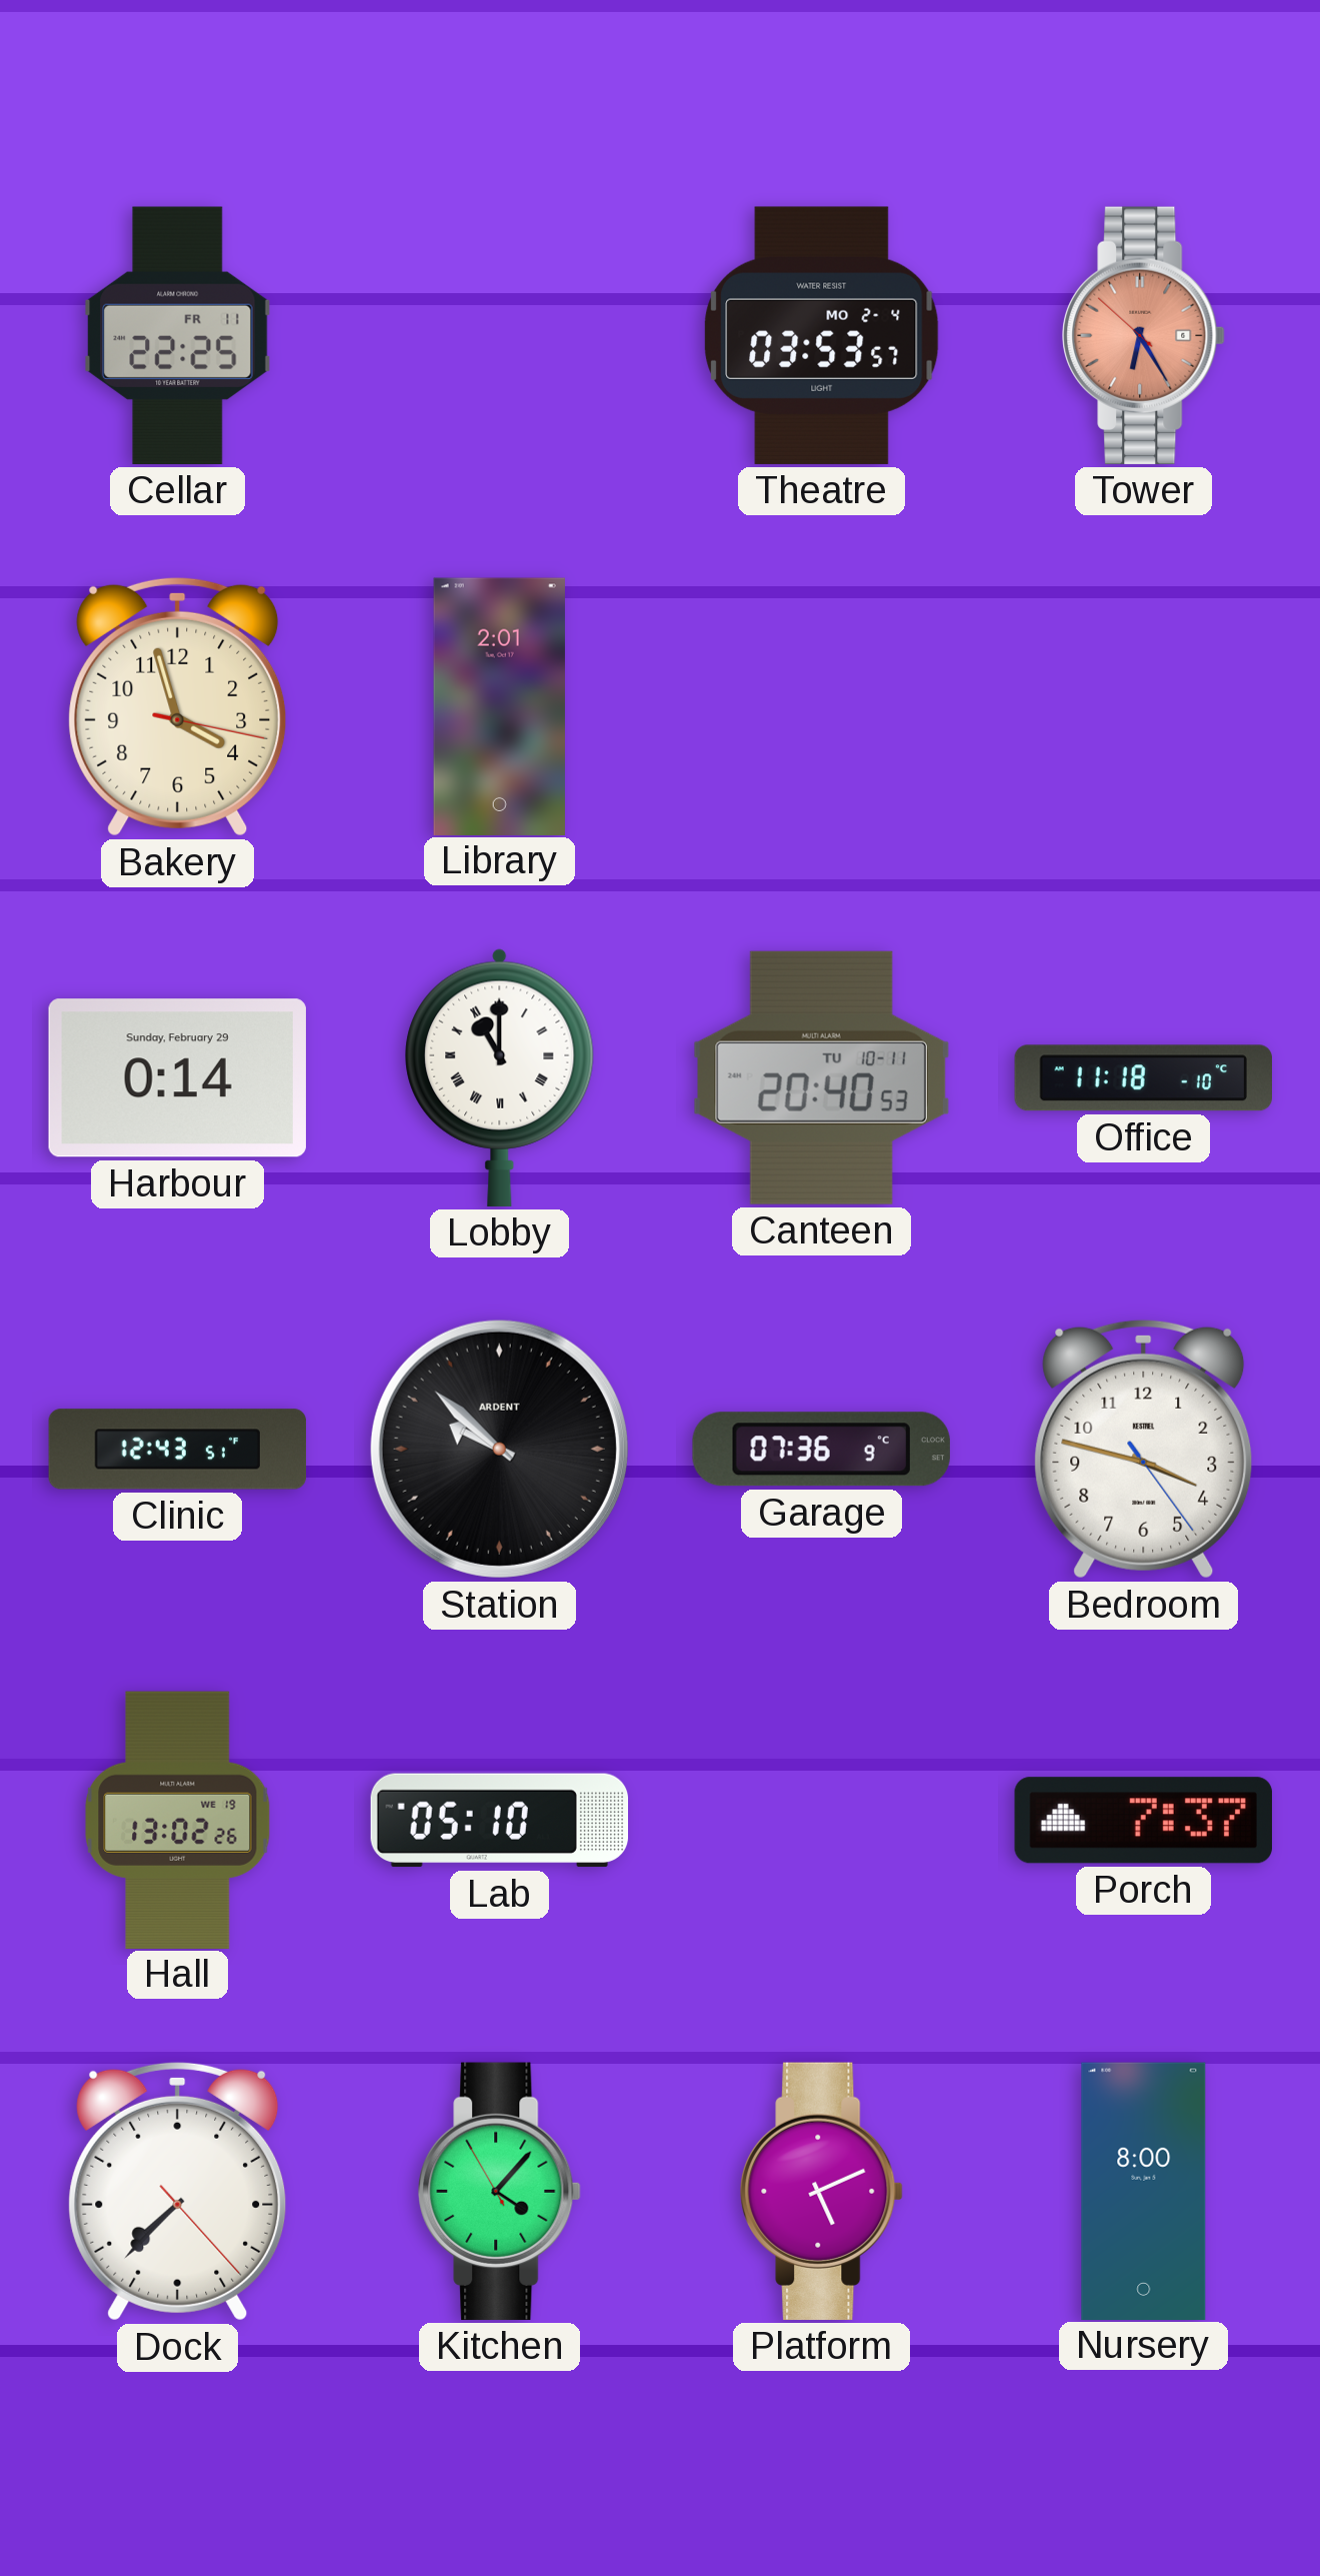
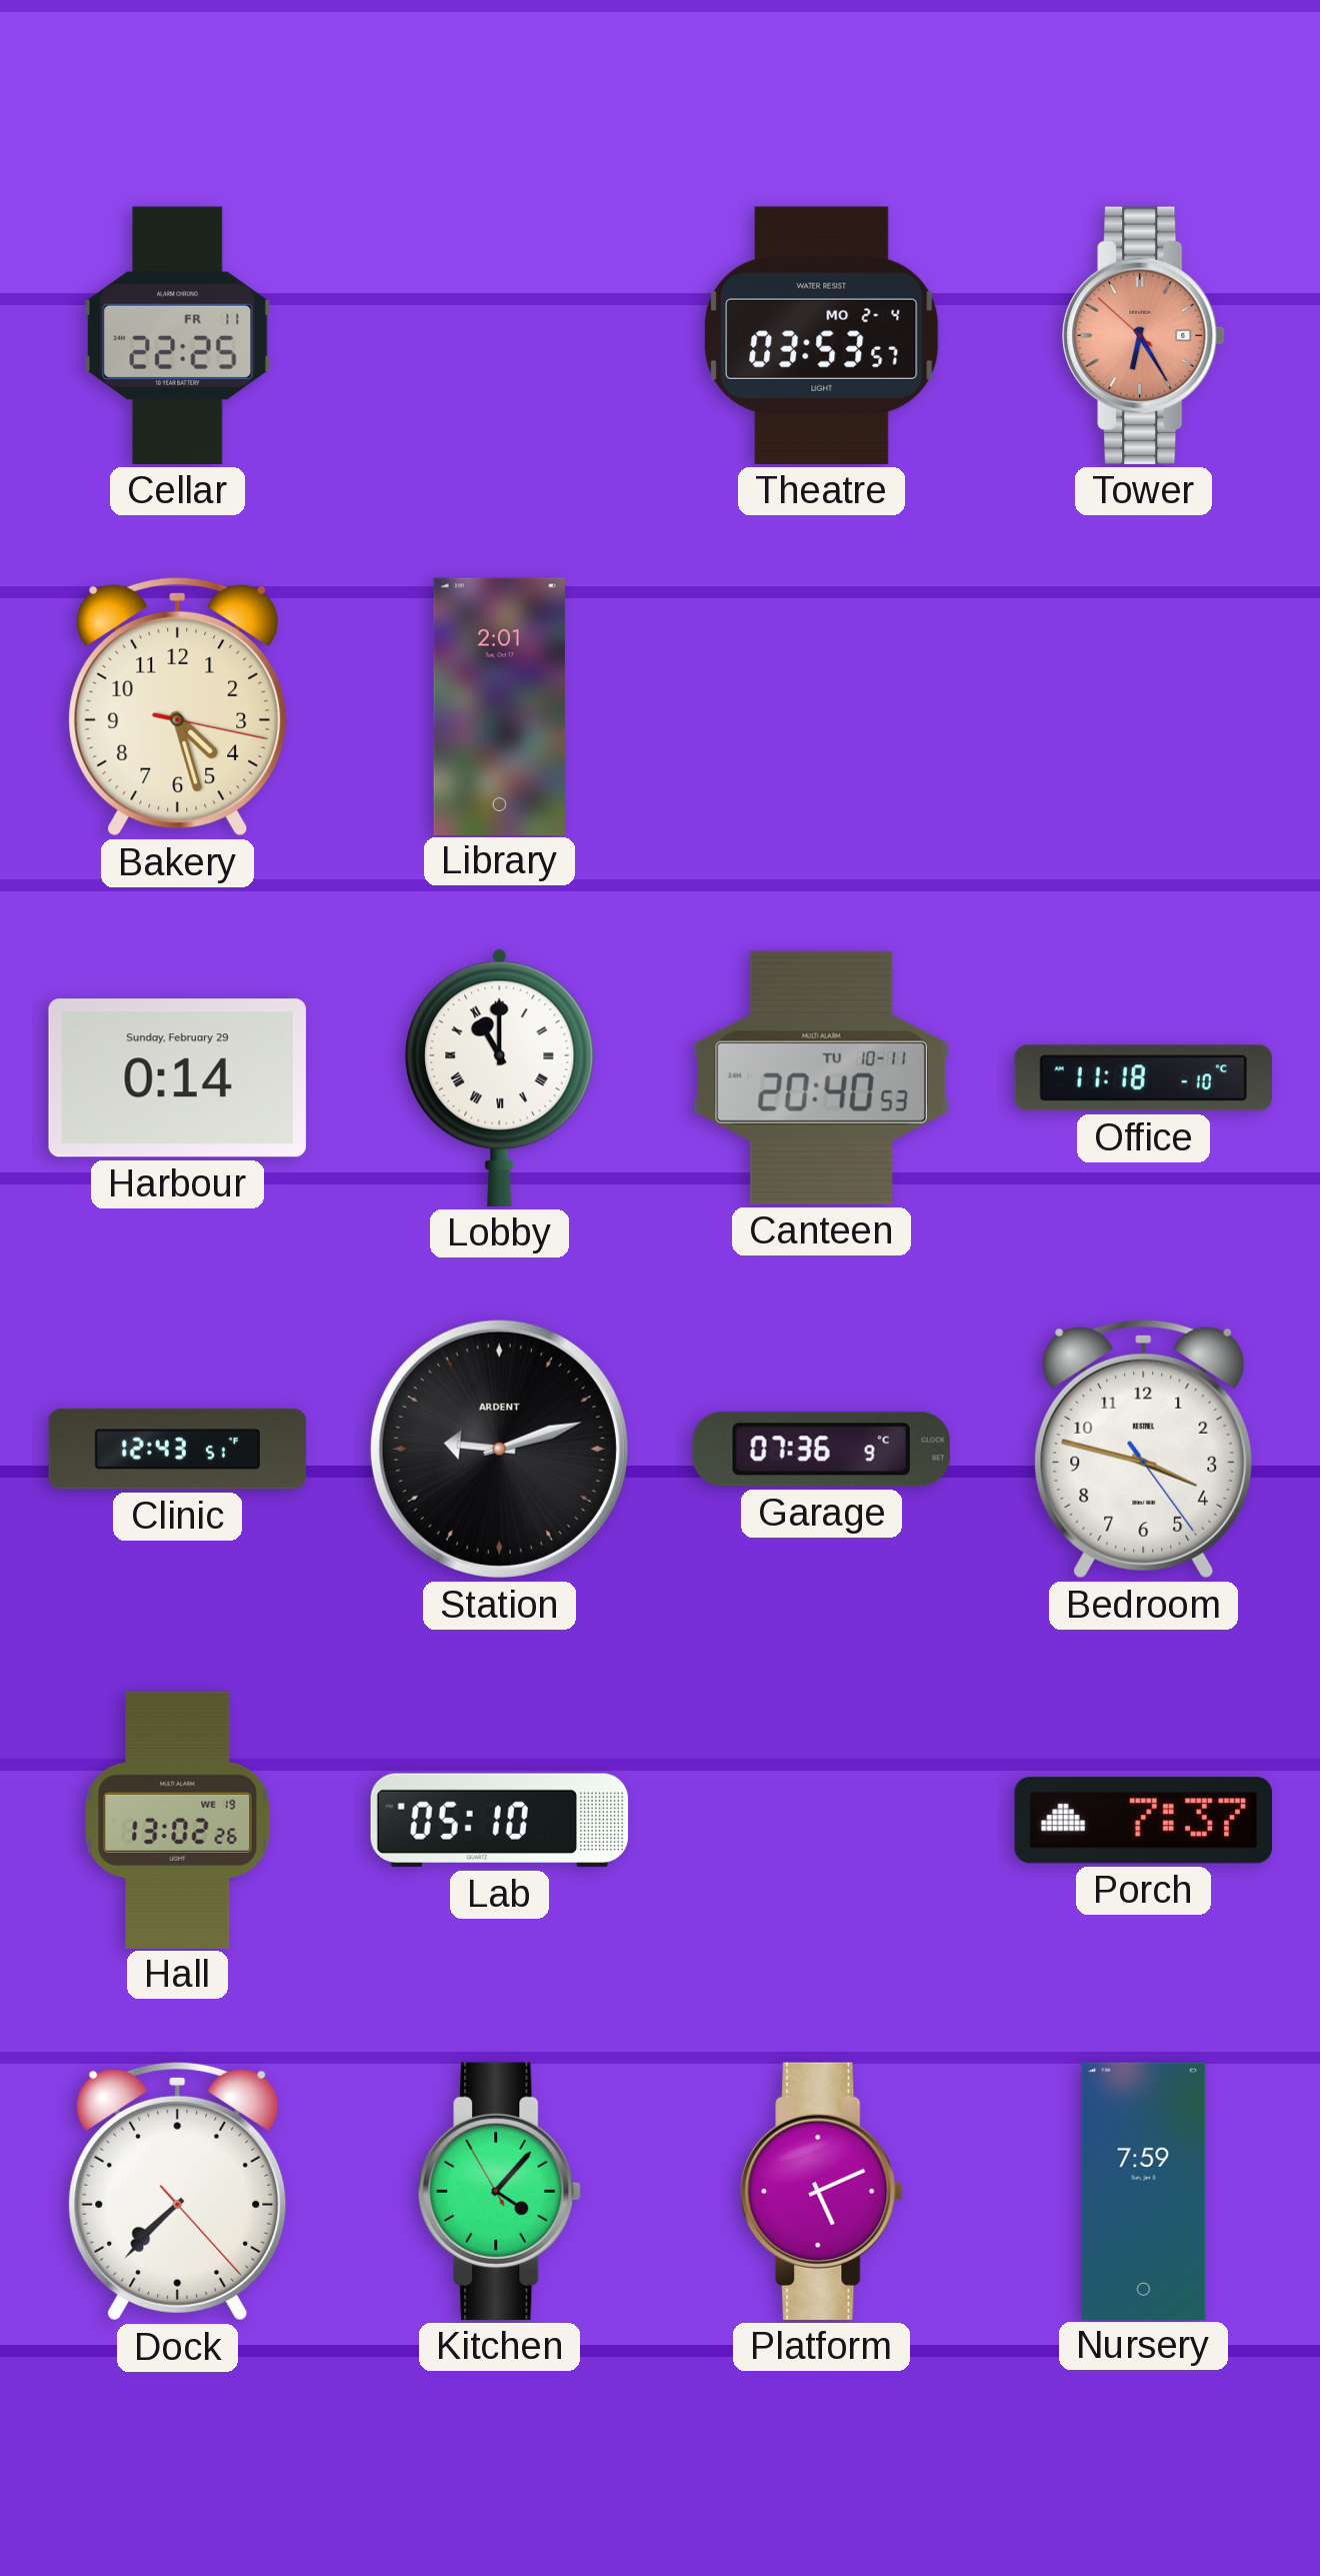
Bakery: 3:57 -> 4:27
Station: 9:52 -> 9:12
Nursery: 8:00 -> 7:59
